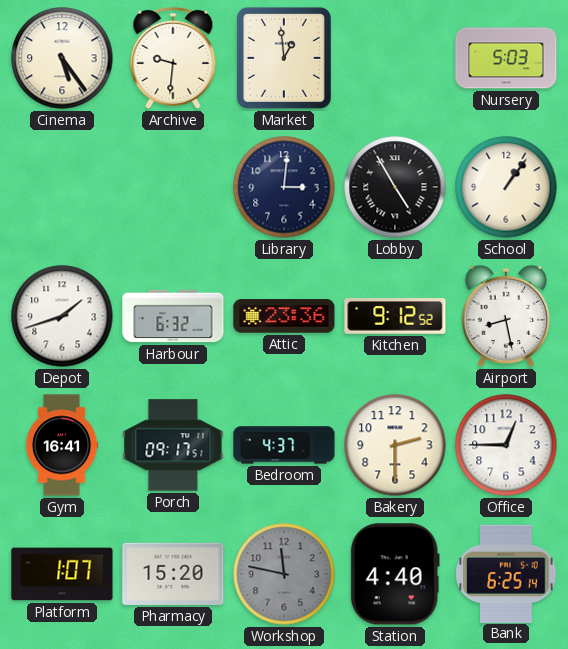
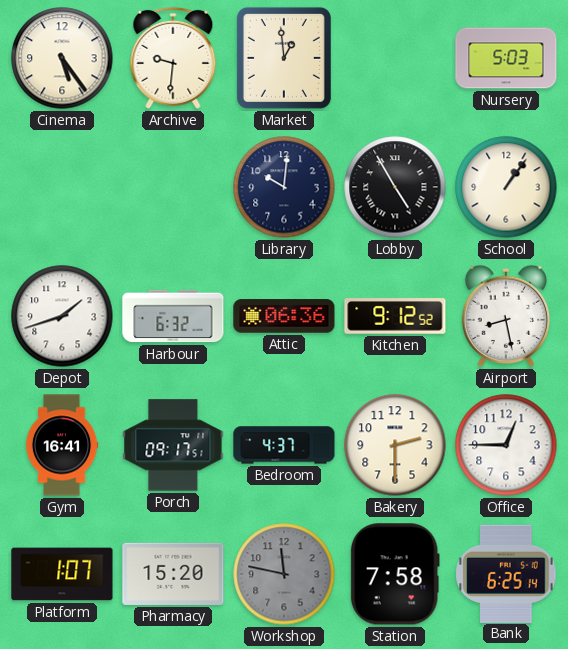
Library: 3:01 -> 10:01
Attic: 23:36 -> 06:36
Station: 4:40 -> 7:58
